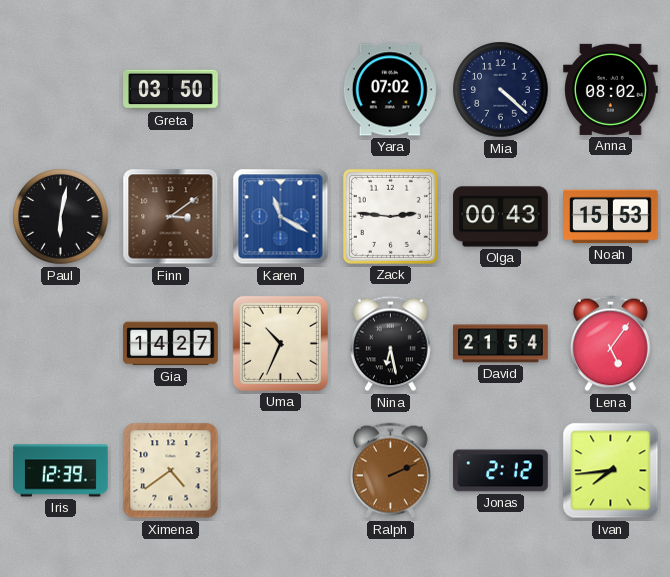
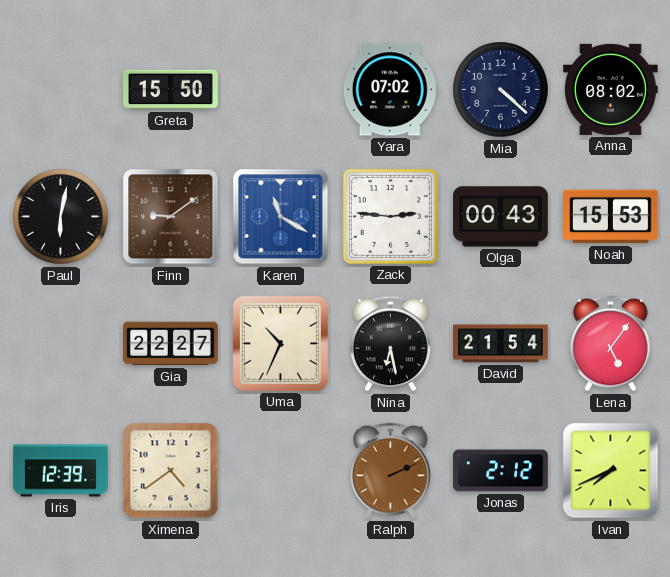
Greta: 03:50 -> 15:50
Finn: 3:09 -> 9:09
Gia: 14:27 -> 22:27
Ivan: 7:44 -> 7:41
